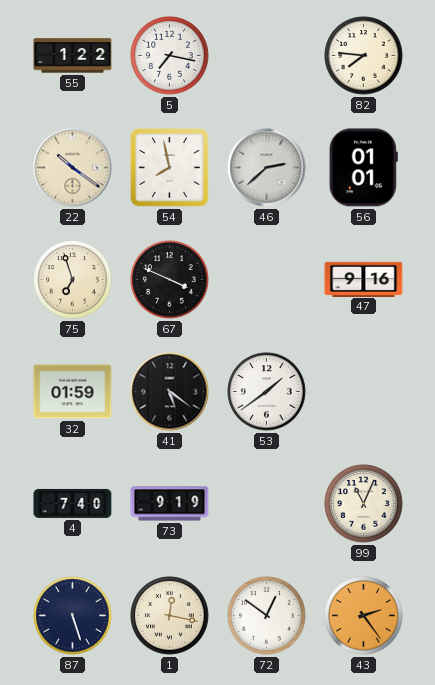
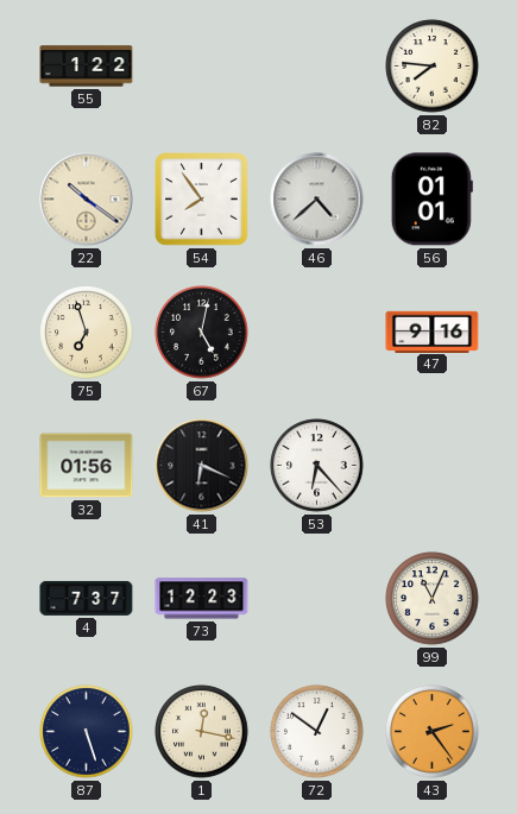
5: 7:17 -> none
54: 7:58 -> 7:54
46: 2:38 -> 4:38
67: 3:49 -> 5:02
32: 01:59 -> 01:56
41: 5:21 -> 6:19
53: 1:39 -> 6:23
4: 7:40 -> 7:37
73: 9:19 -> 12:23
